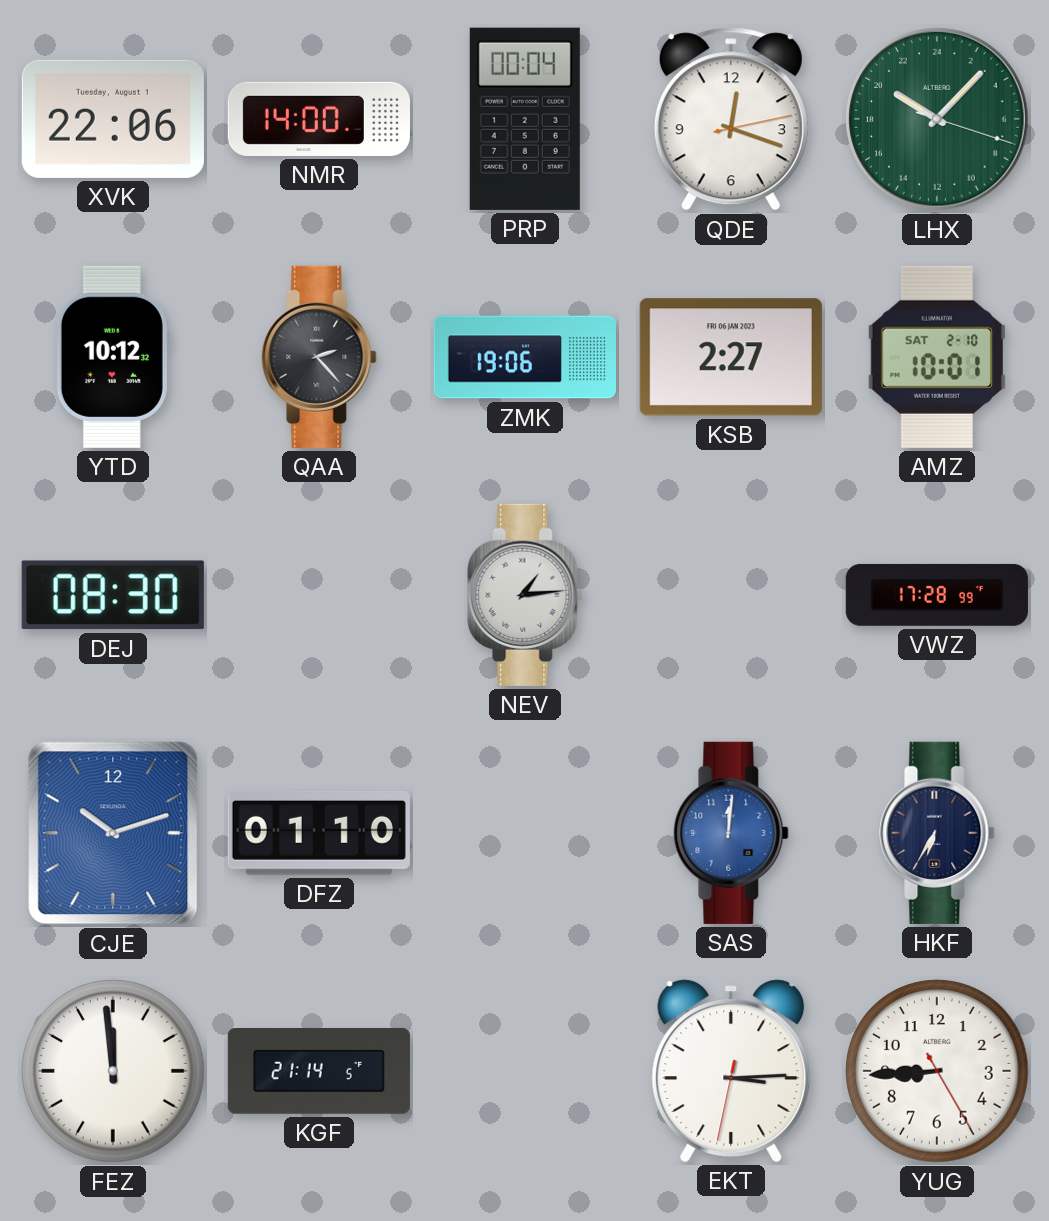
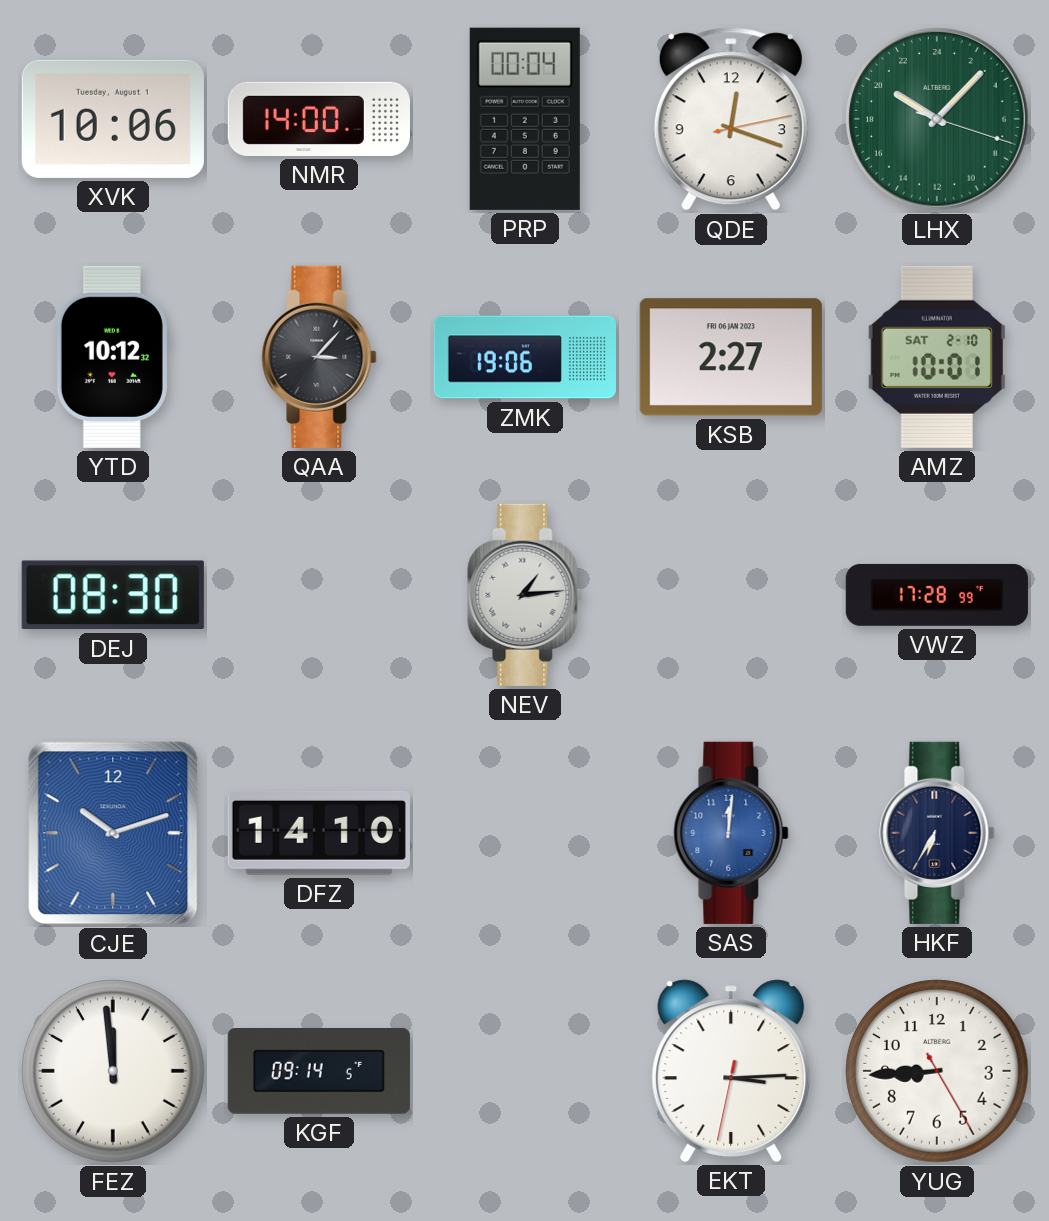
XVK: 22:06 -> 10:06
QAA: 2:23 -> 3:07
DFZ: 01:10 -> 14:10
KGF: 21:14 -> 09:14
